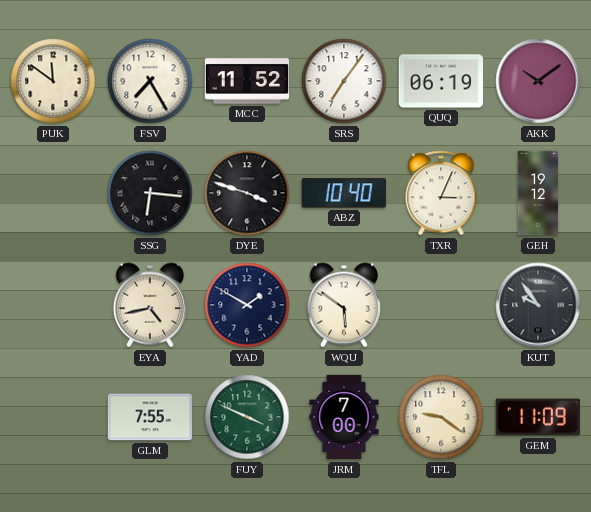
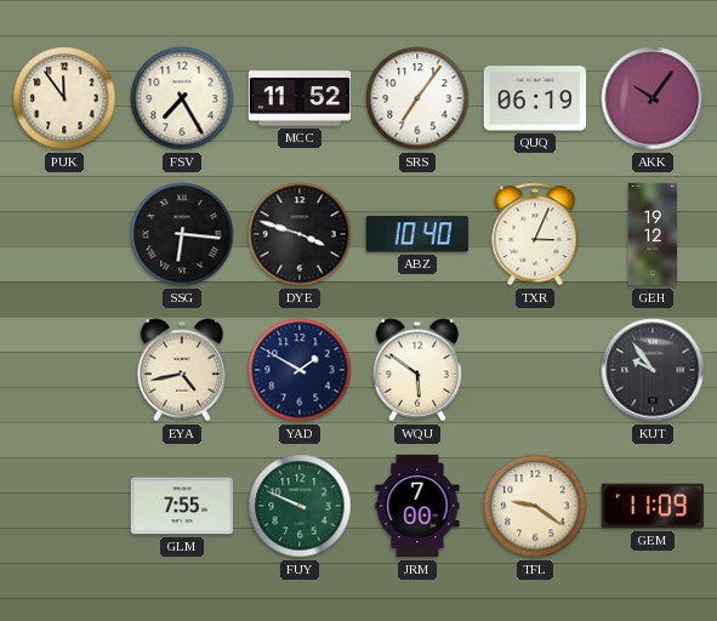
PUK: 11:51 -> 11:54
AKK: 10:09 -> 10:06
FUY: 3:49 -> 9:49
